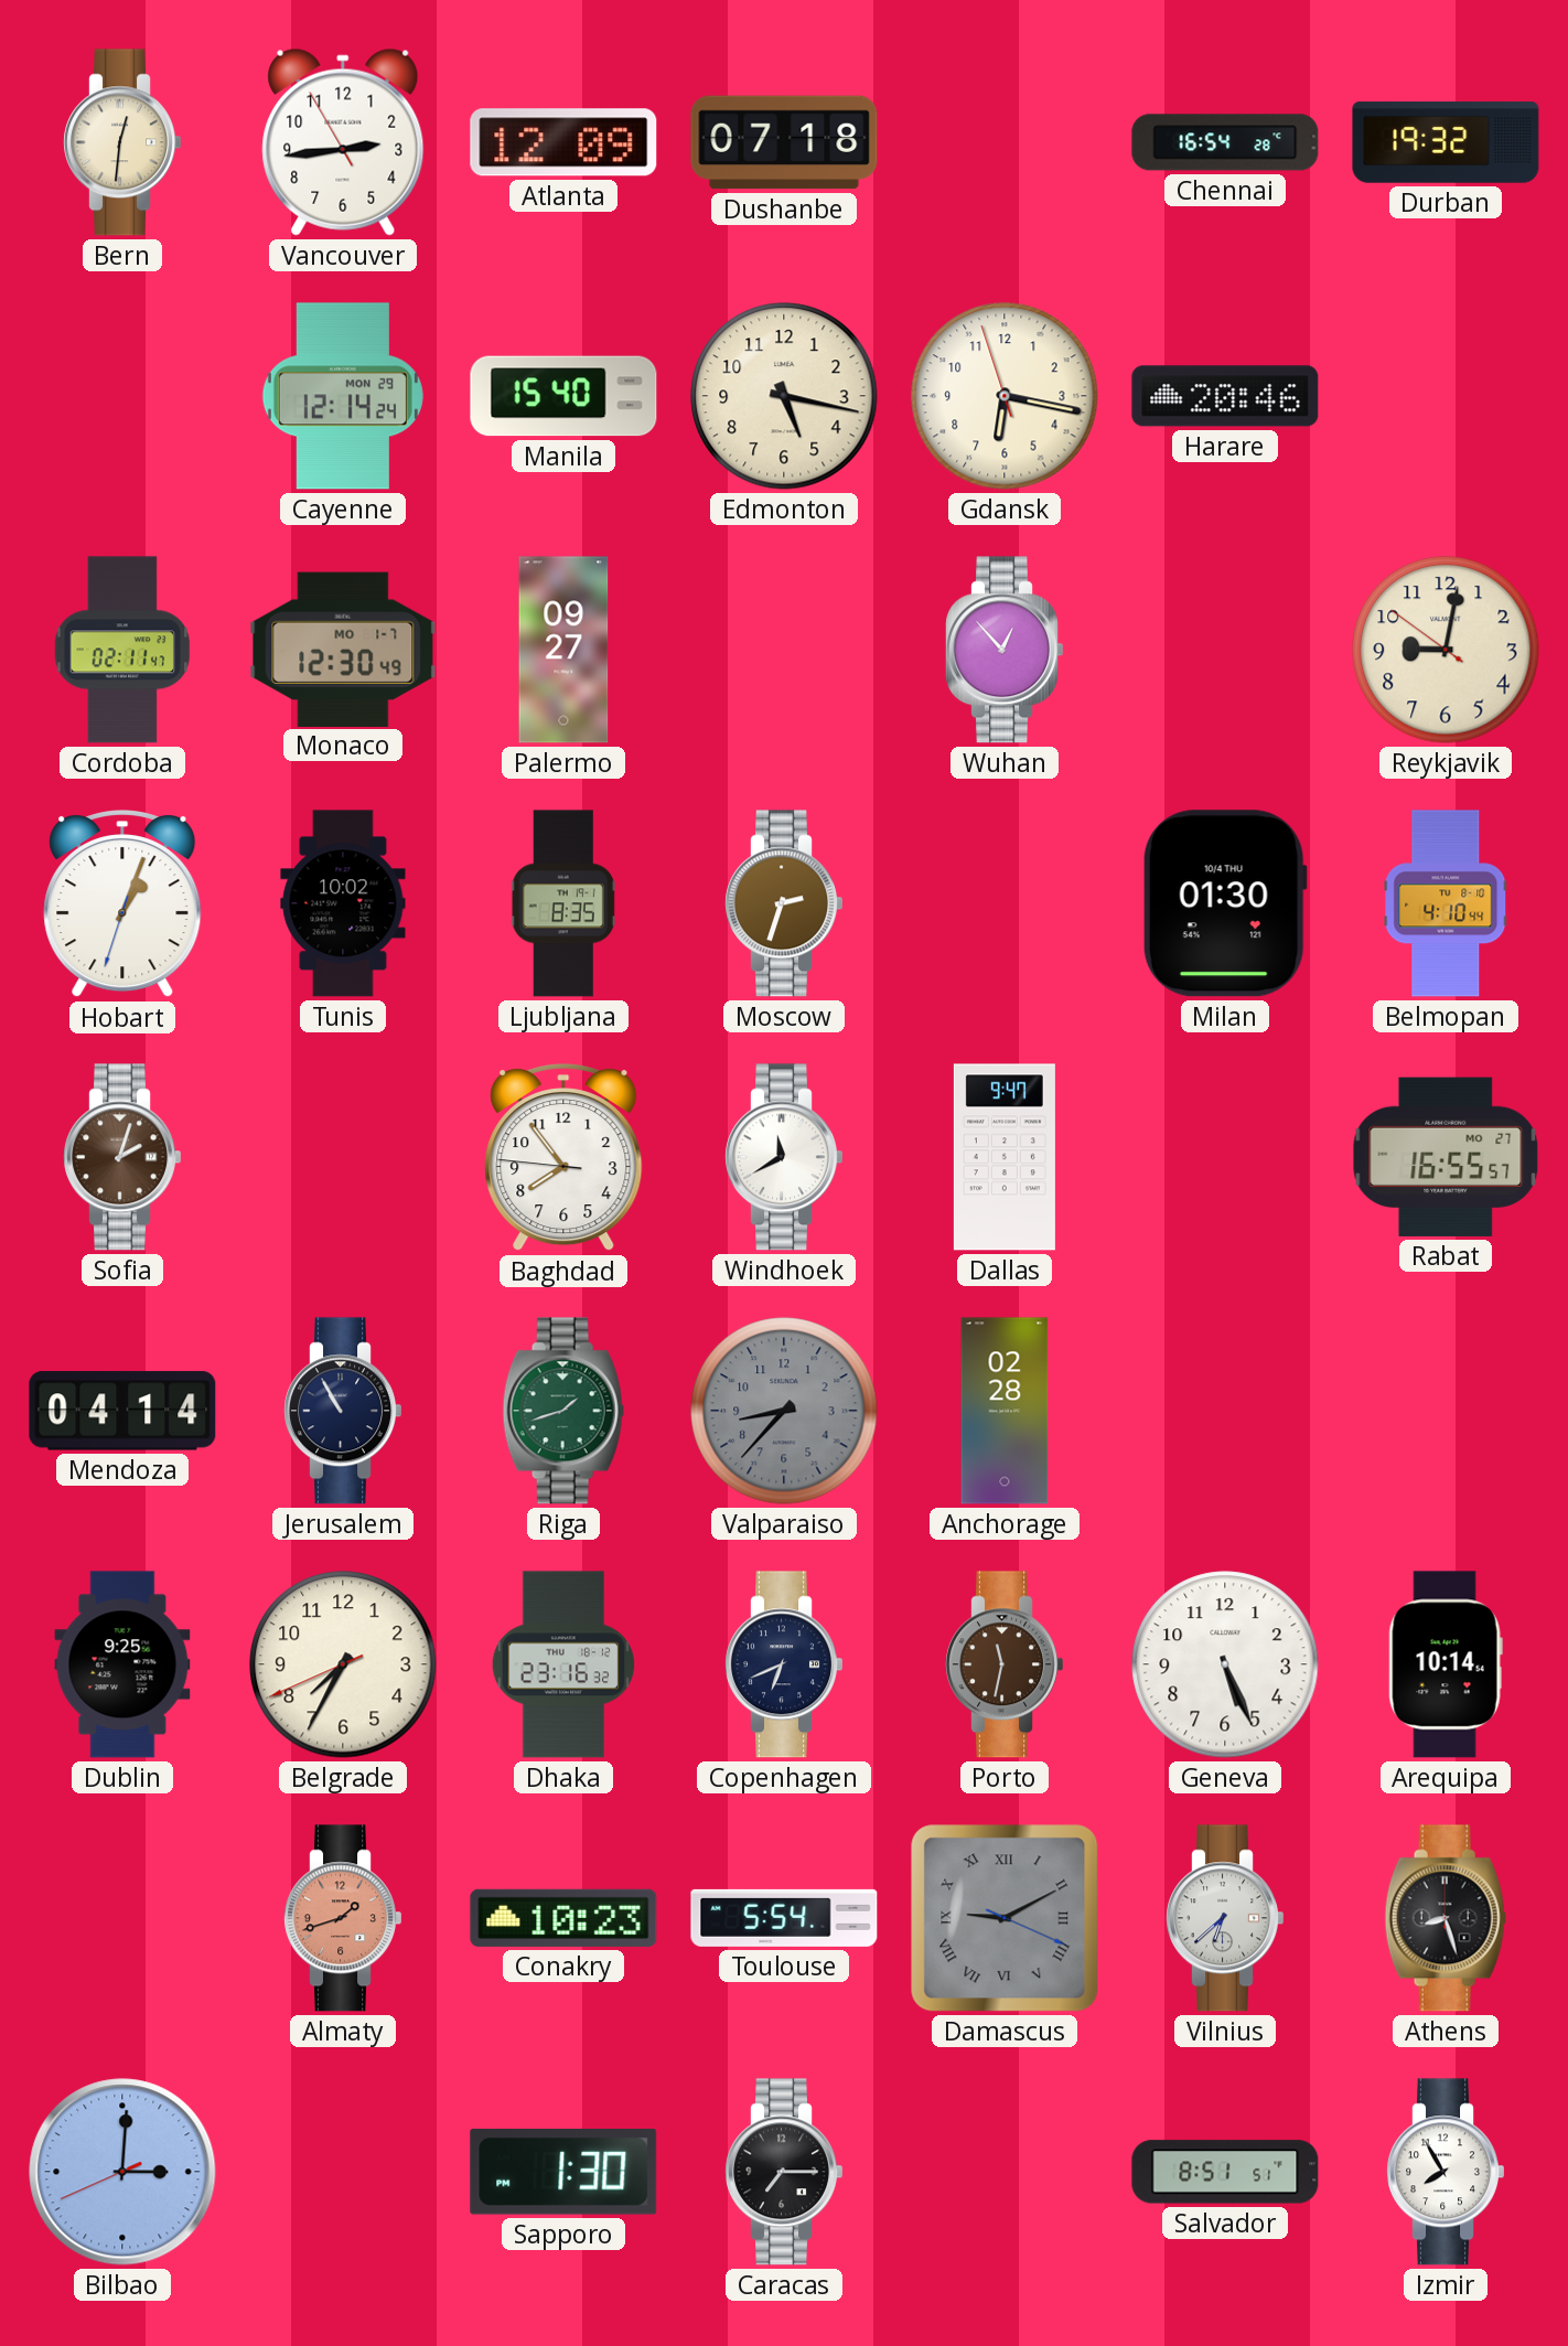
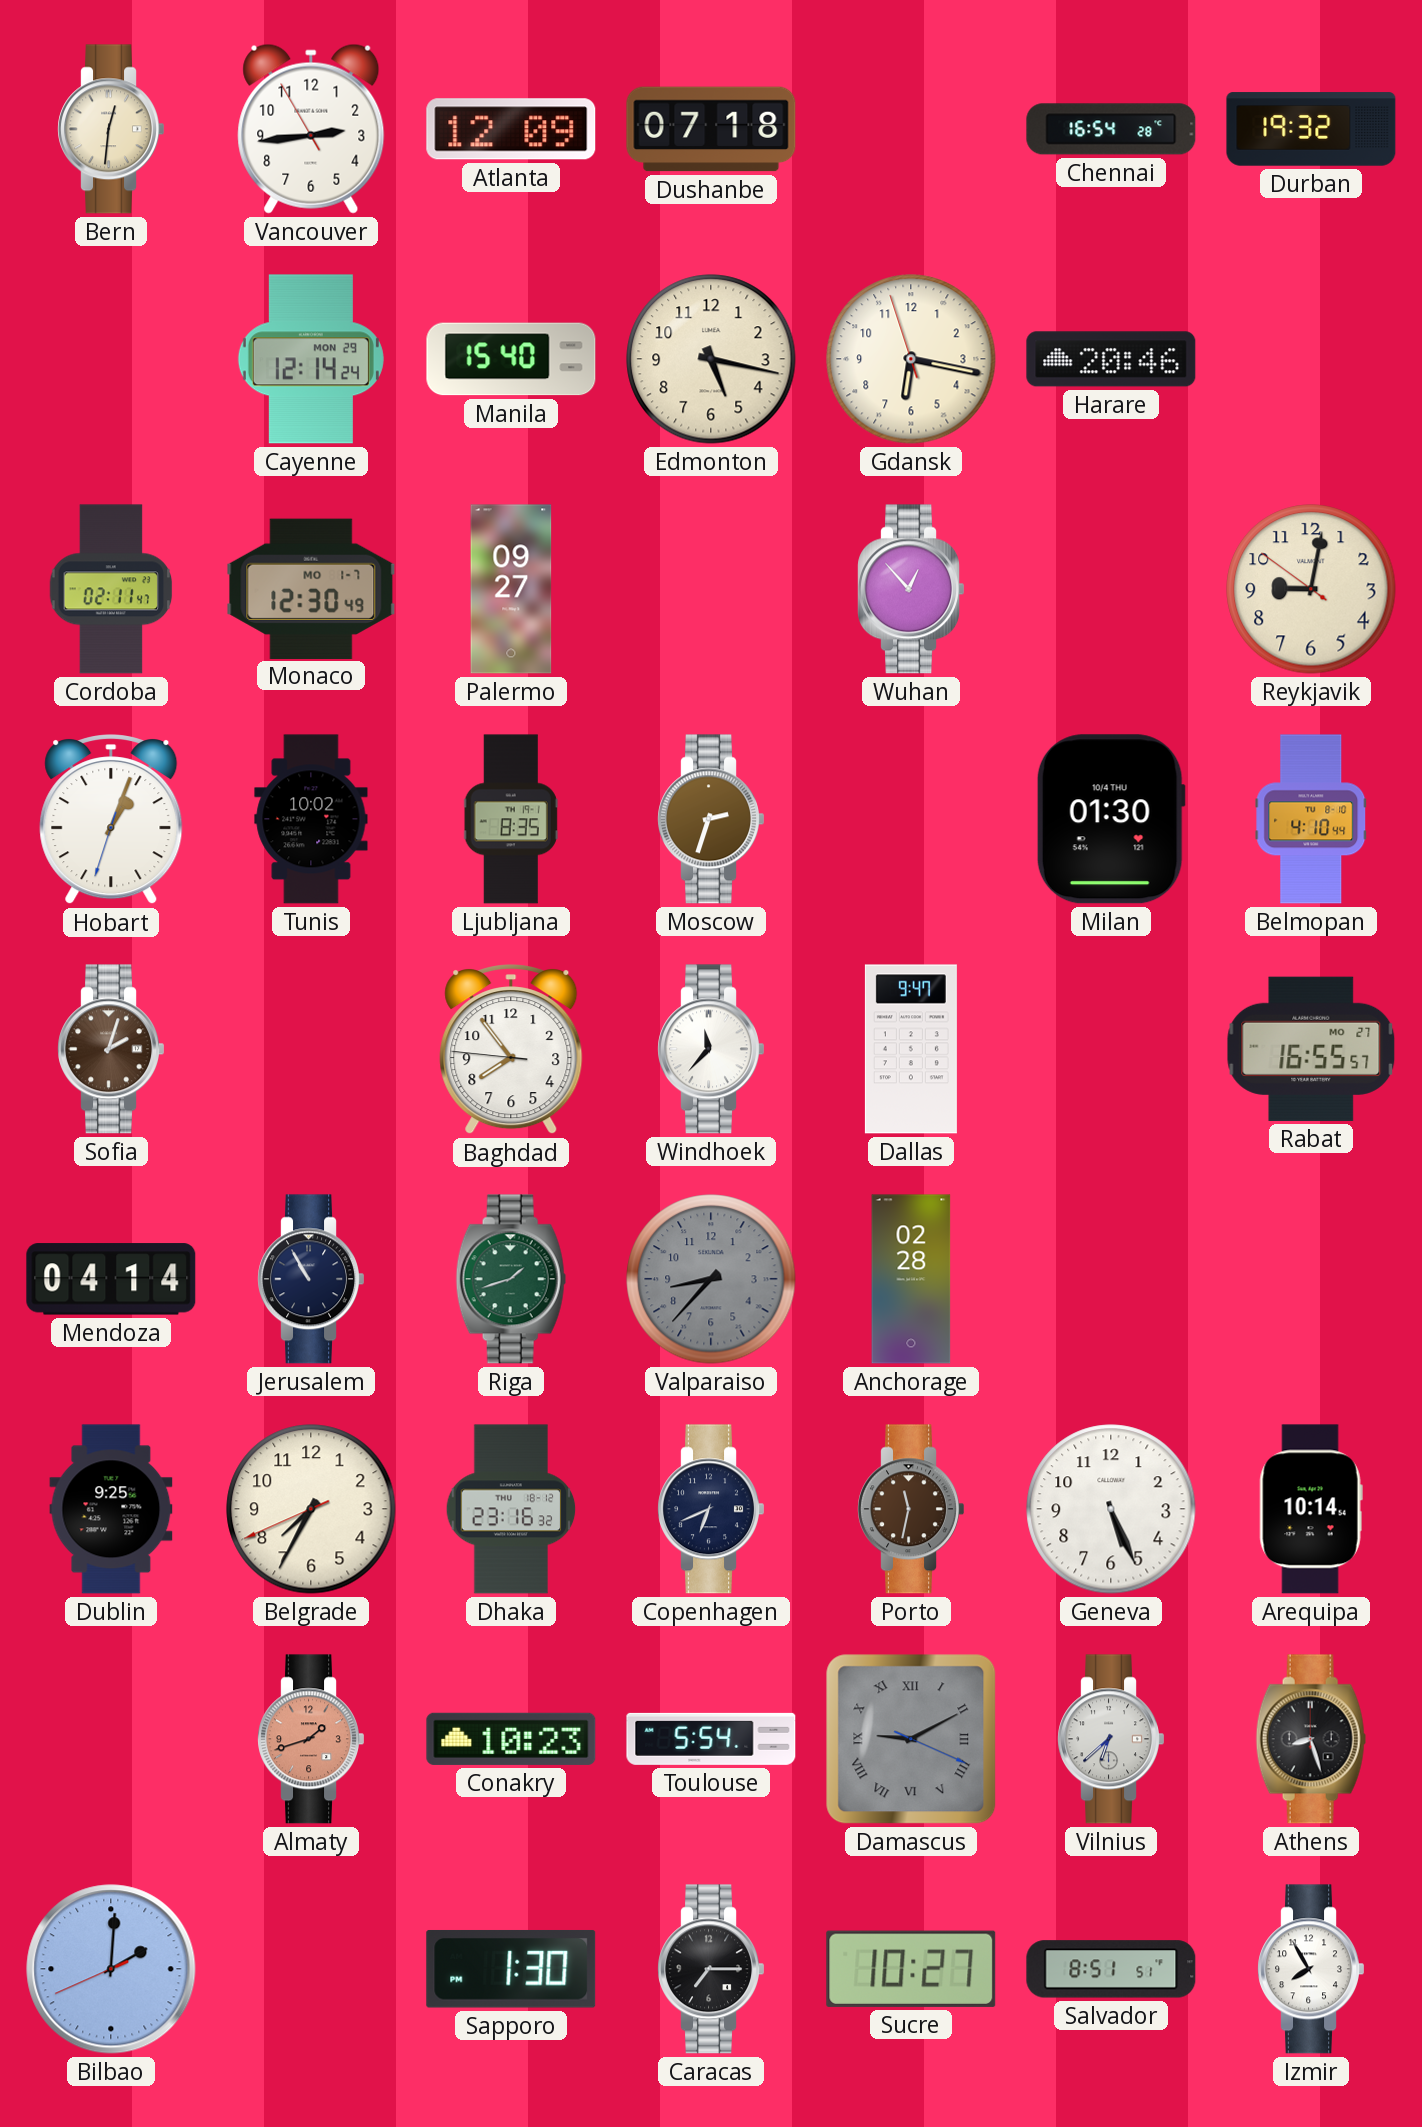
Windhoek: 11:40 -> 11:37
Bilbao: 3:00 -> 2:00
Sucre: none -> 10:27
